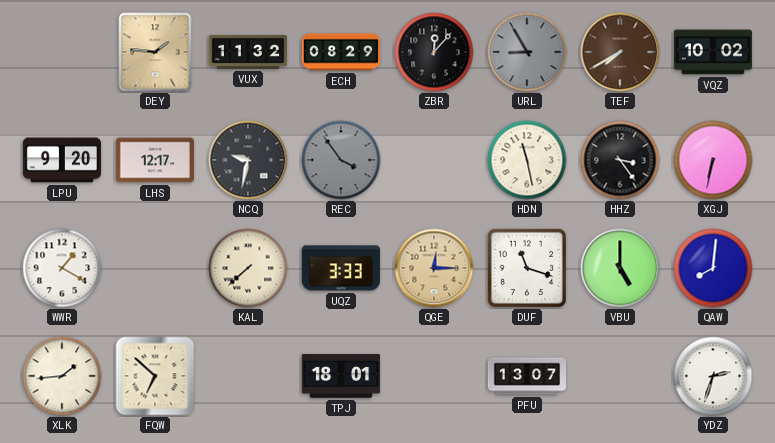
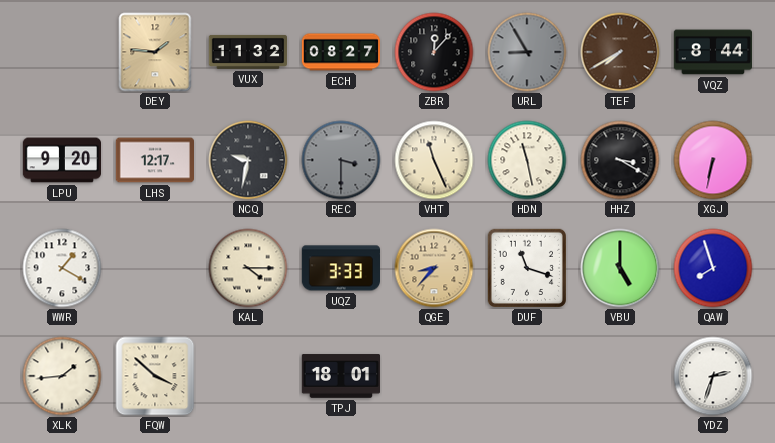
ECH: 08:29 -> 08:27
VQZ: 10:02 -> 8:44
REC: 3:54 -> 3:30
VHT: none -> 11:26
HHZ: 3:24 -> 3:20
KAL: 7:38 -> 4:15
QGE: 12:15 -> 8:37
QAW: 8:01 -> 7:57
FQW: 6:52 -> 3:52
PFU: 13:07 -> none
